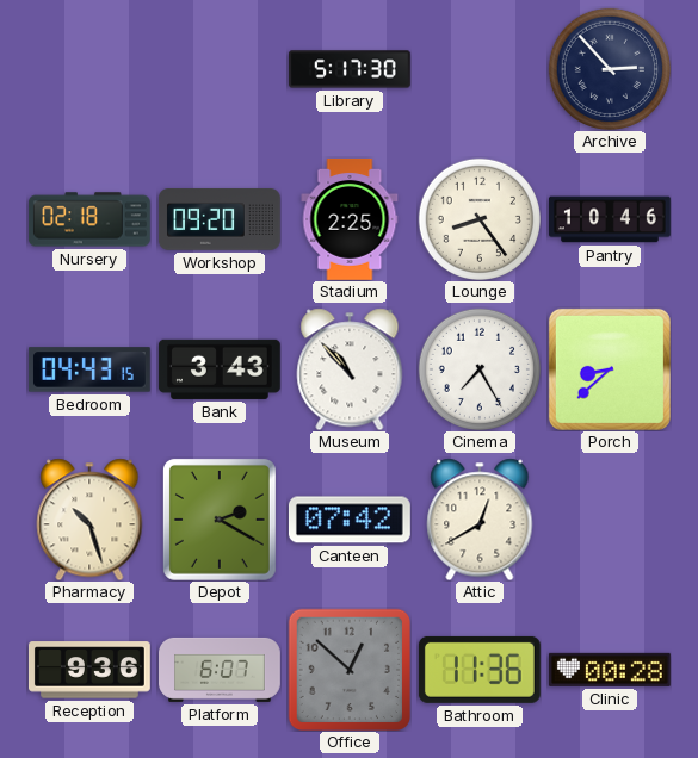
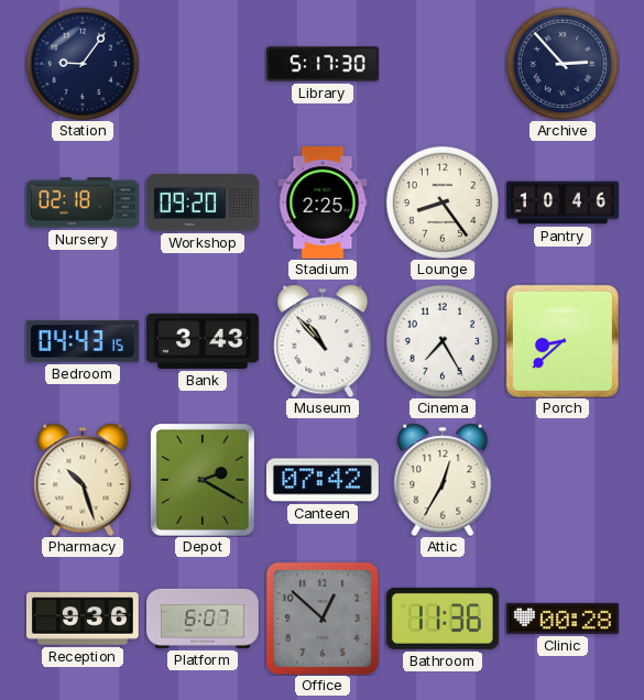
Station: none -> 9:06
Attic: 12:40 -> 12:35
